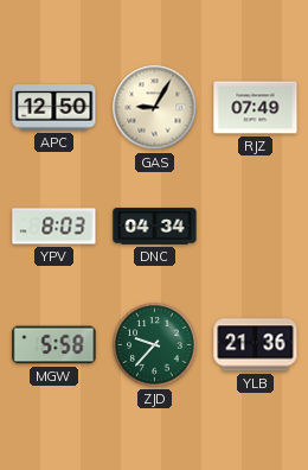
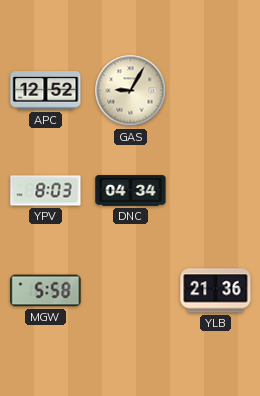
APC: 12:50 -> 12:52
RJZ: 07:49 -> none
ZJD: 9:37 -> none
